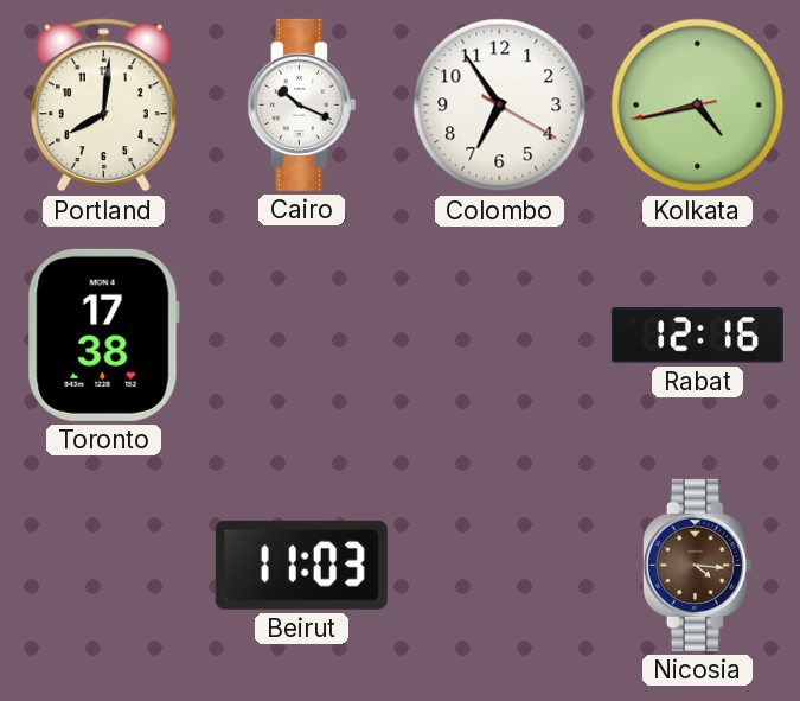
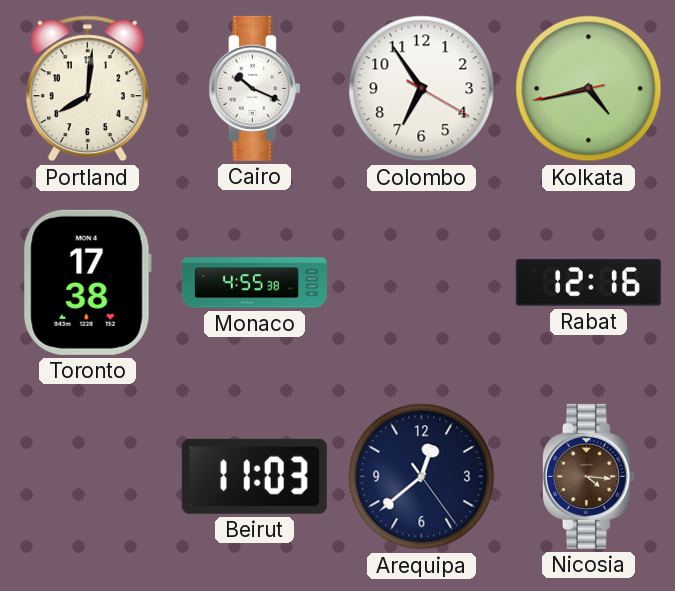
Monaco: none -> 4:55
Arequipa: none -> 12:38
